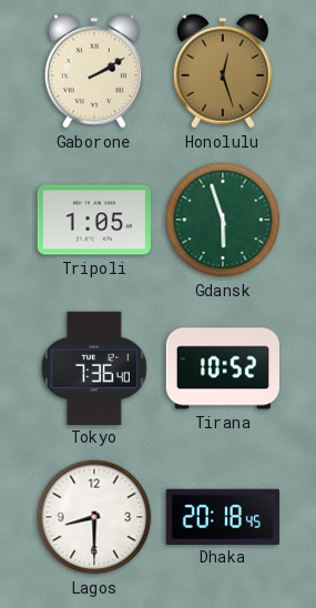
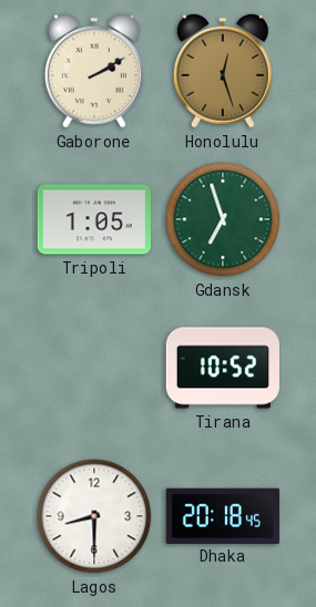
Gdansk: 5:57 -> 6:57
Tokyo: 7:36 -> none
